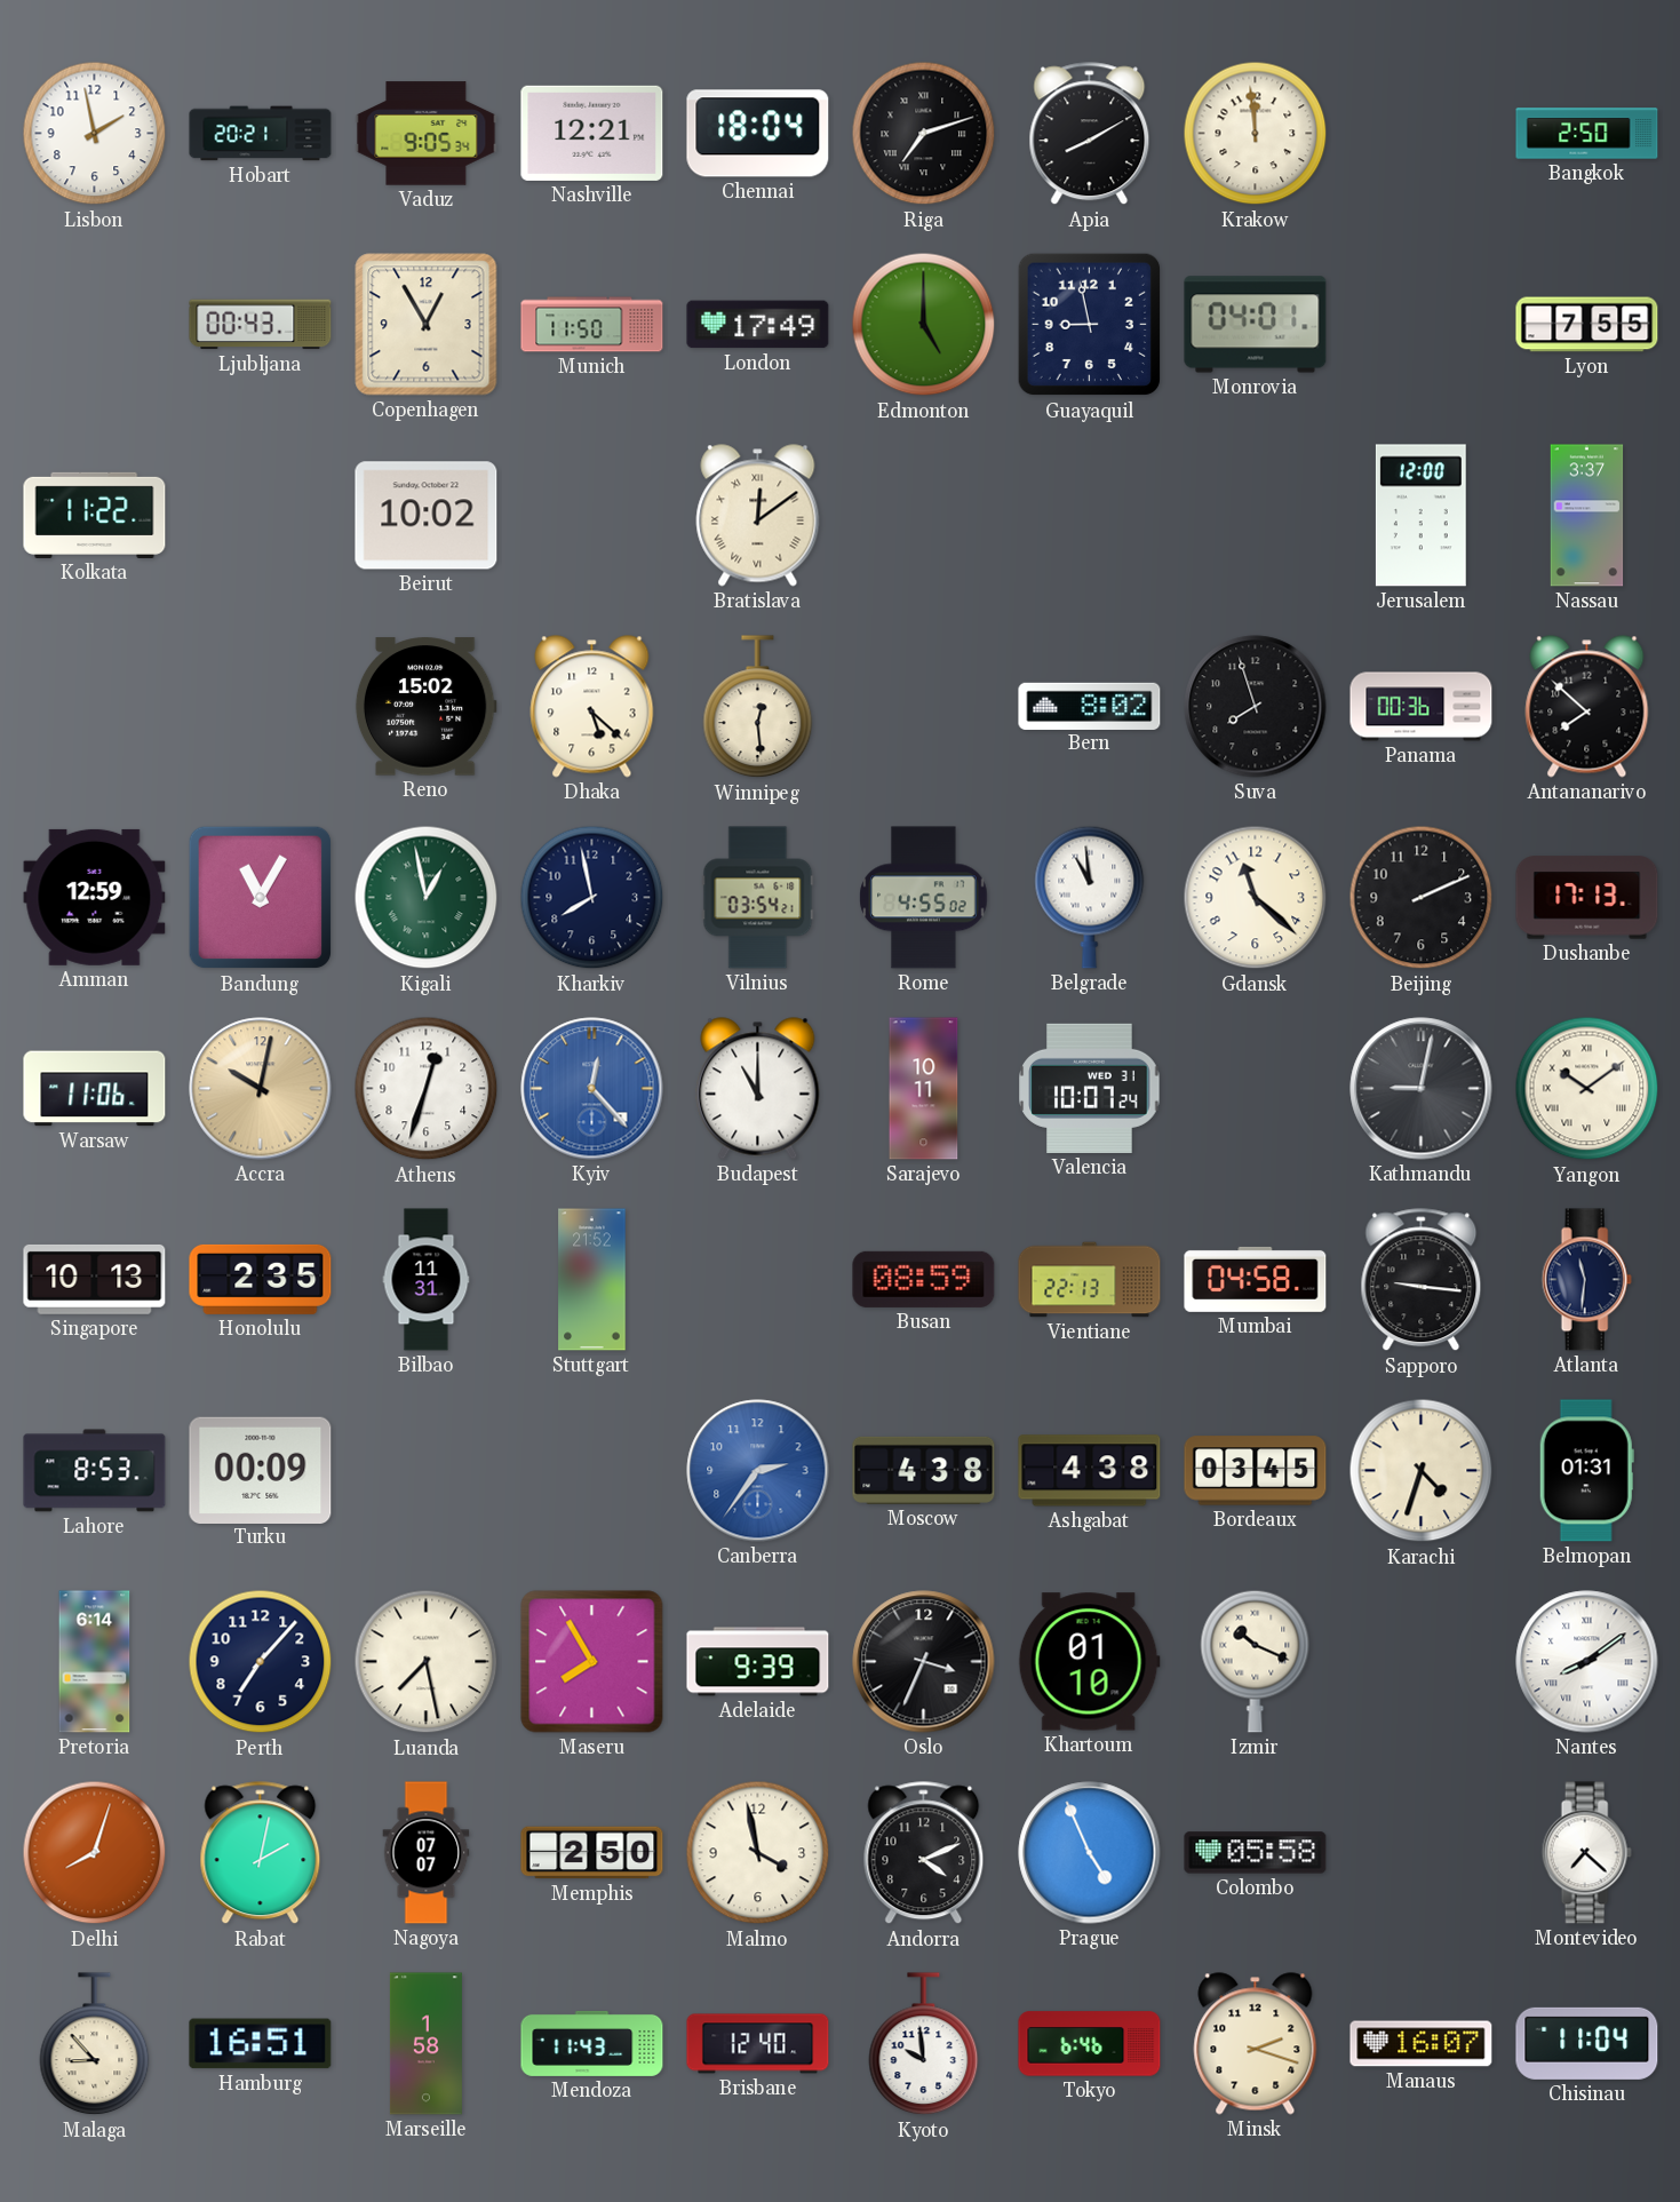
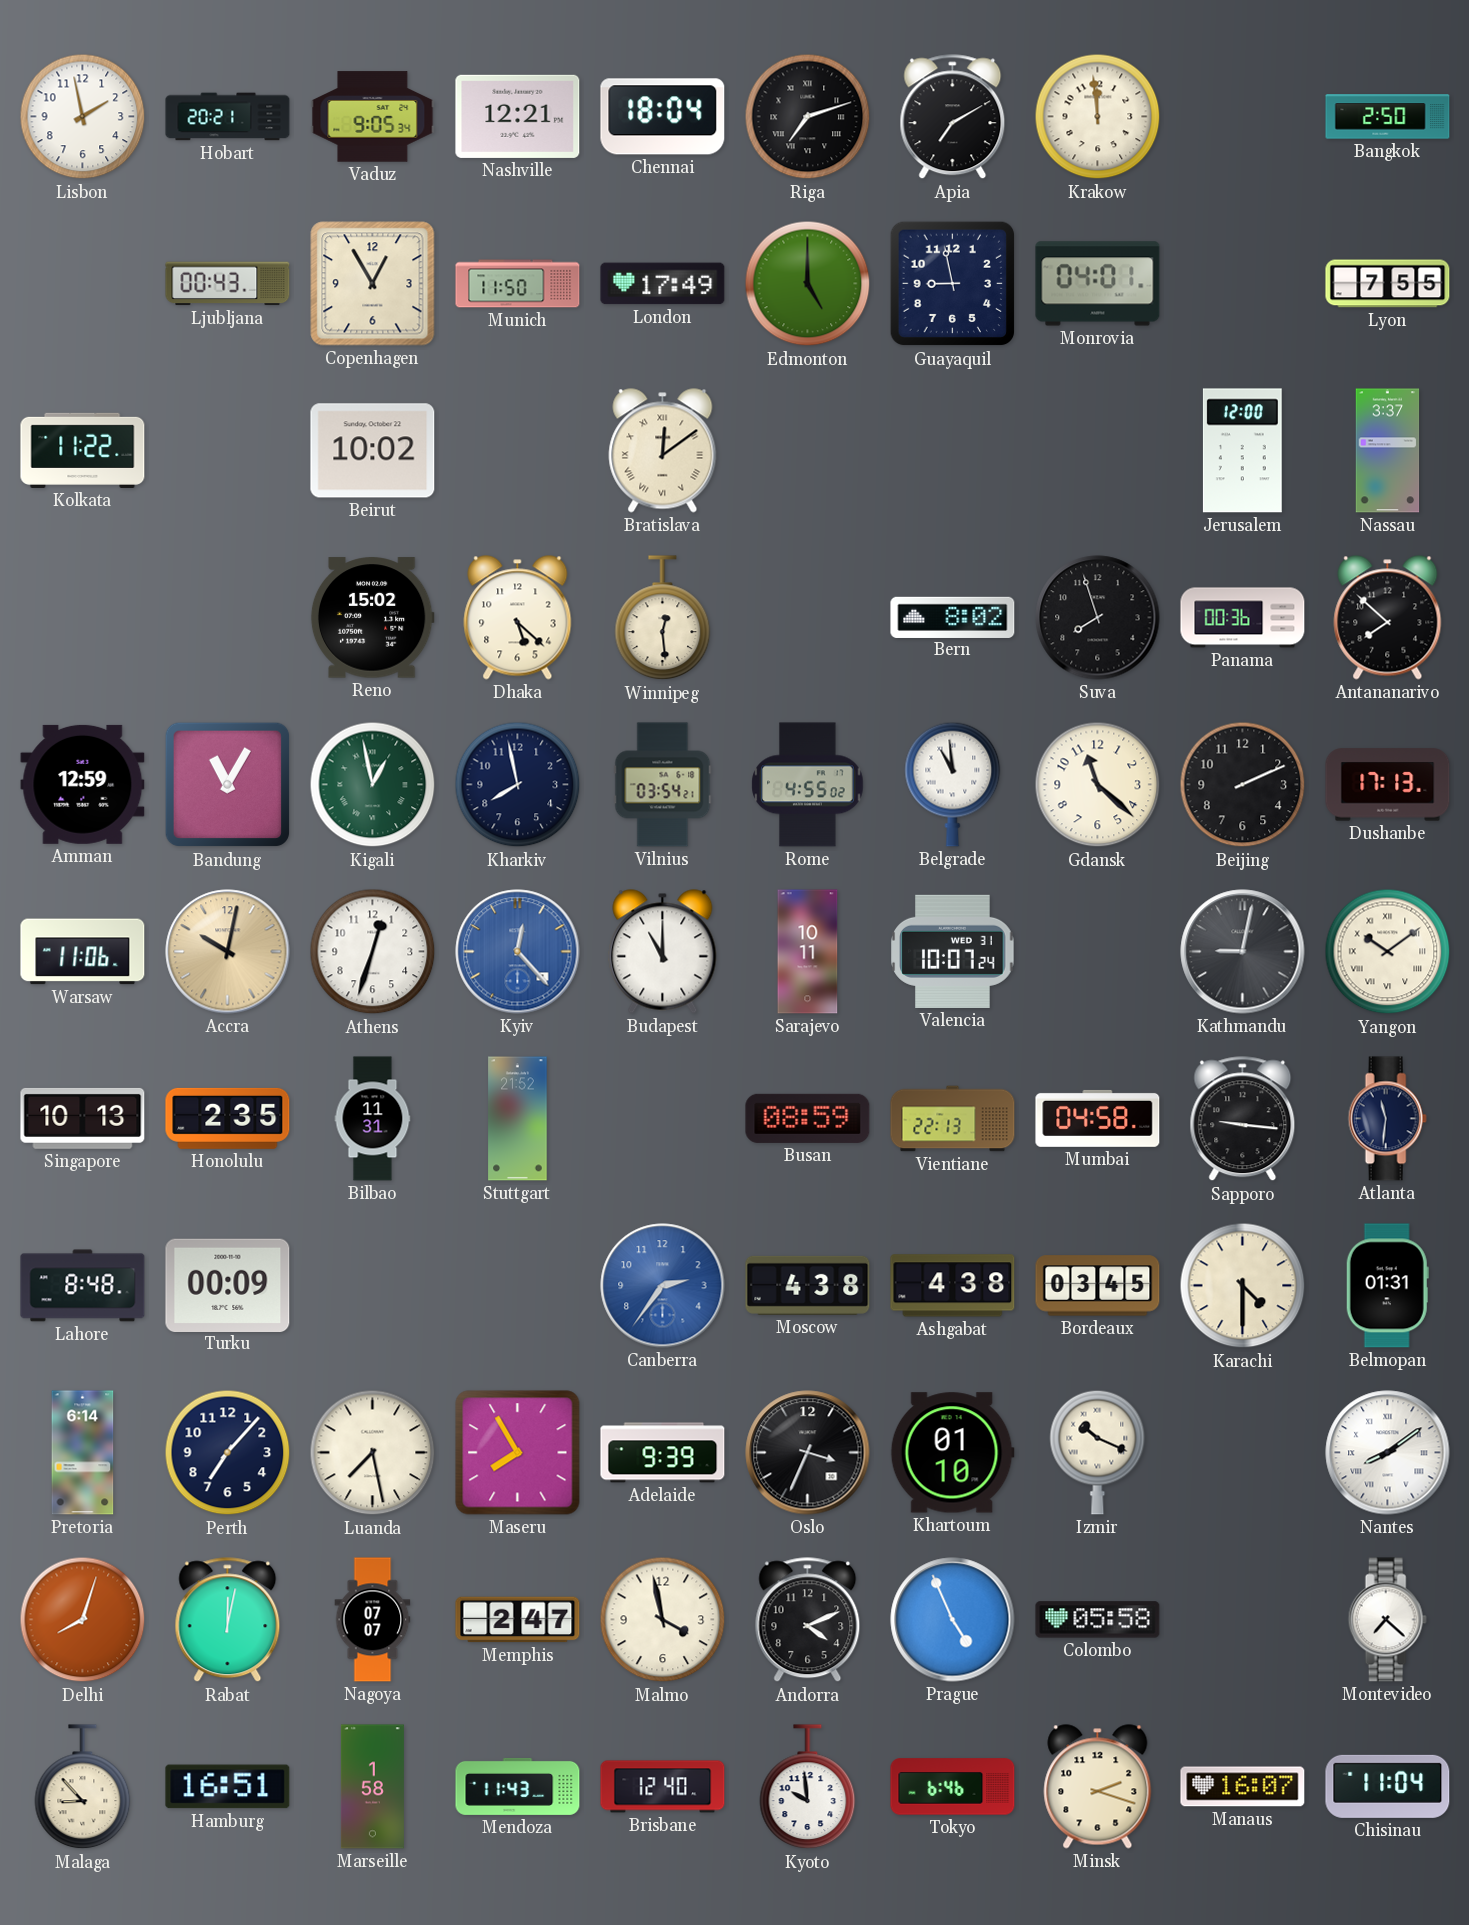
Apia: 8:10 -> 7:10
Lahore: 8:53 -> 8:48
Karachi: 4:33 -> 4:30
Rabat: 2:02 -> 12:02
Memphis: 2:50 -> 2:47
